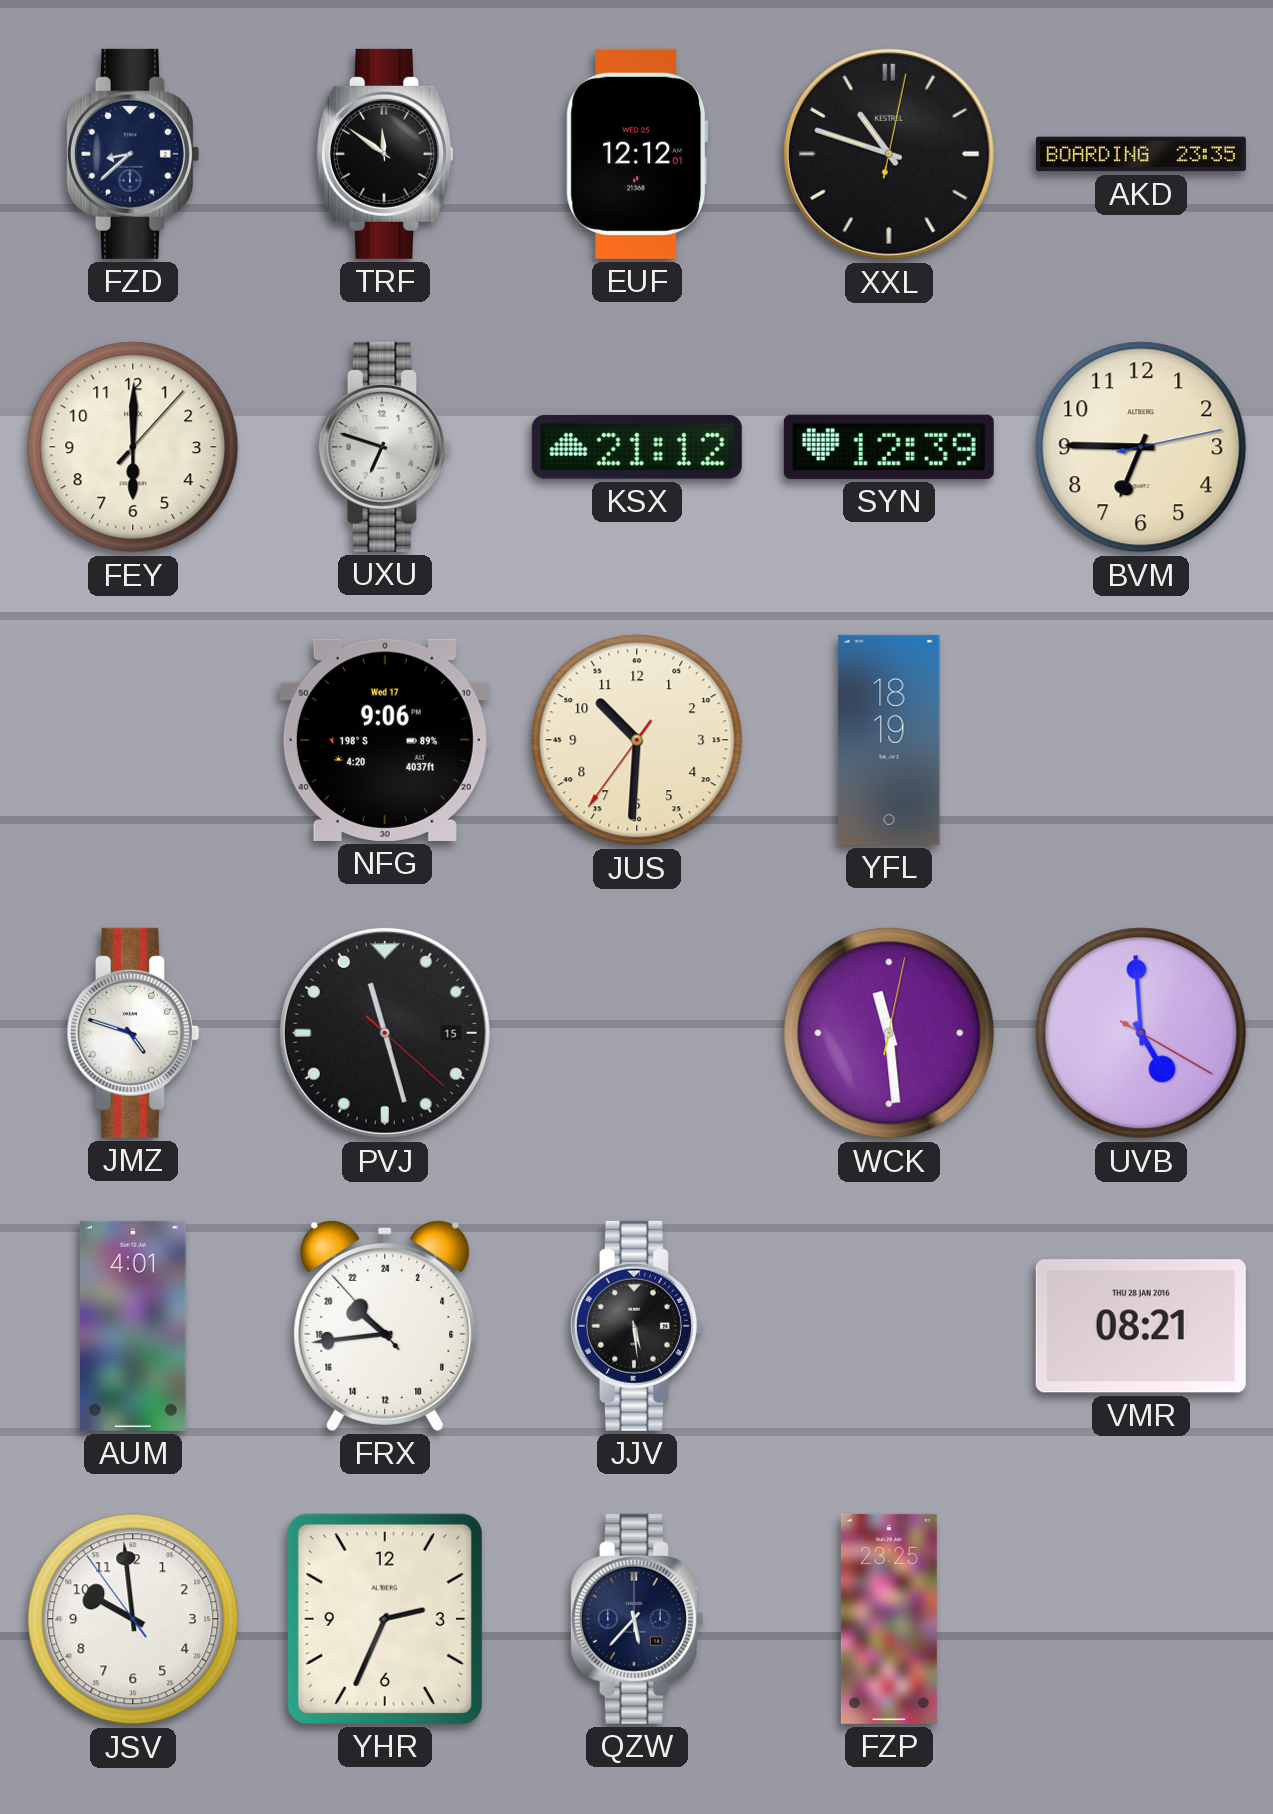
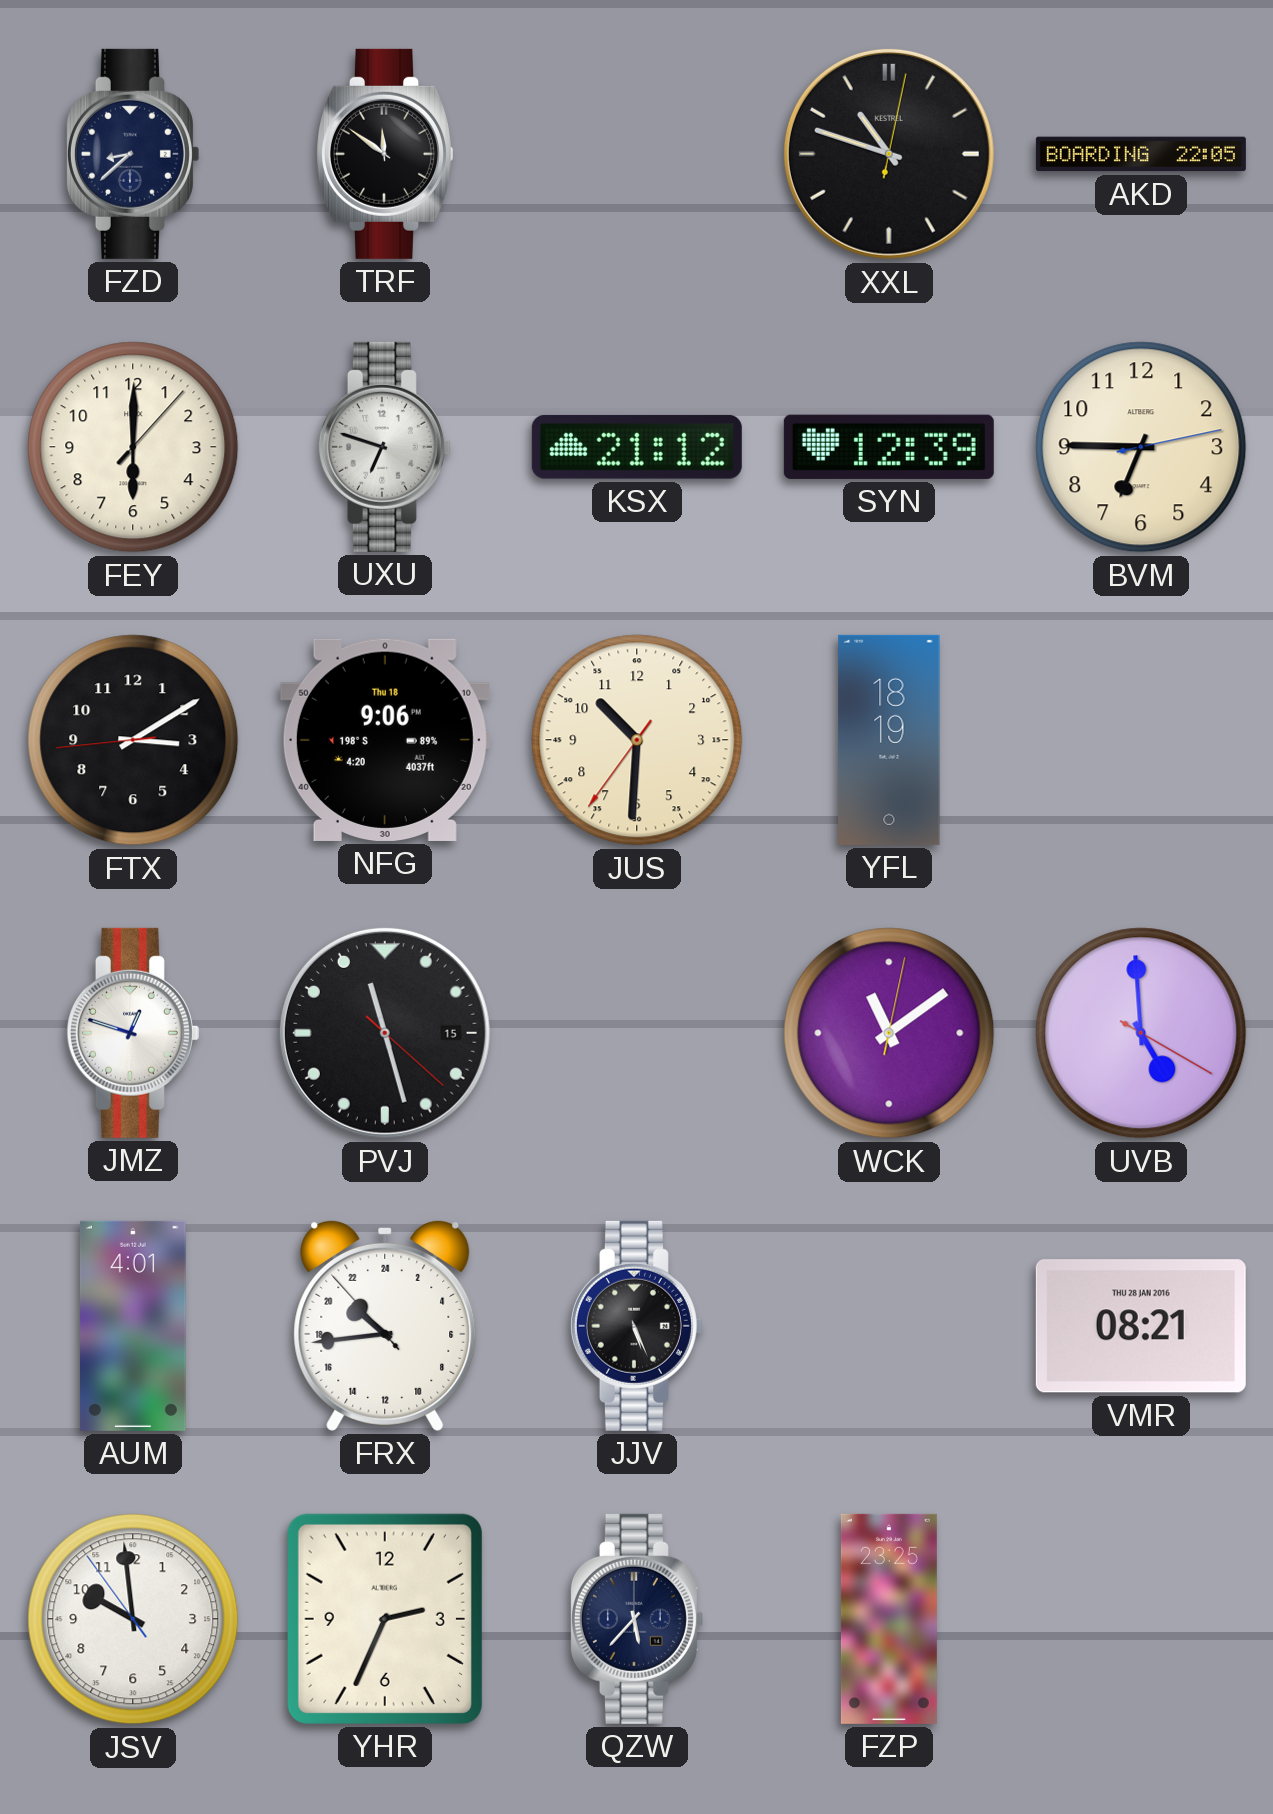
EUF: 12:12 -> none
AKD: 23:35 -> 22:05
FTX: none -> 3:09
NFG date: Wed 17 -> Thu 18
JMZ: 4:48 -> 12:48
WCK: 11:29 -> 11:09
JJV: 5:29 -> 5:26
